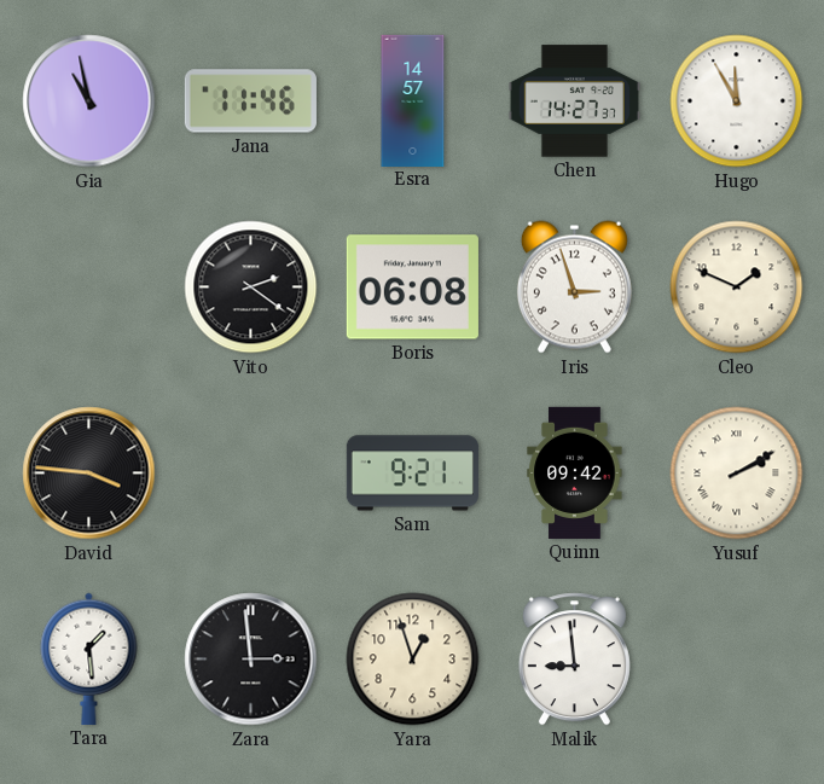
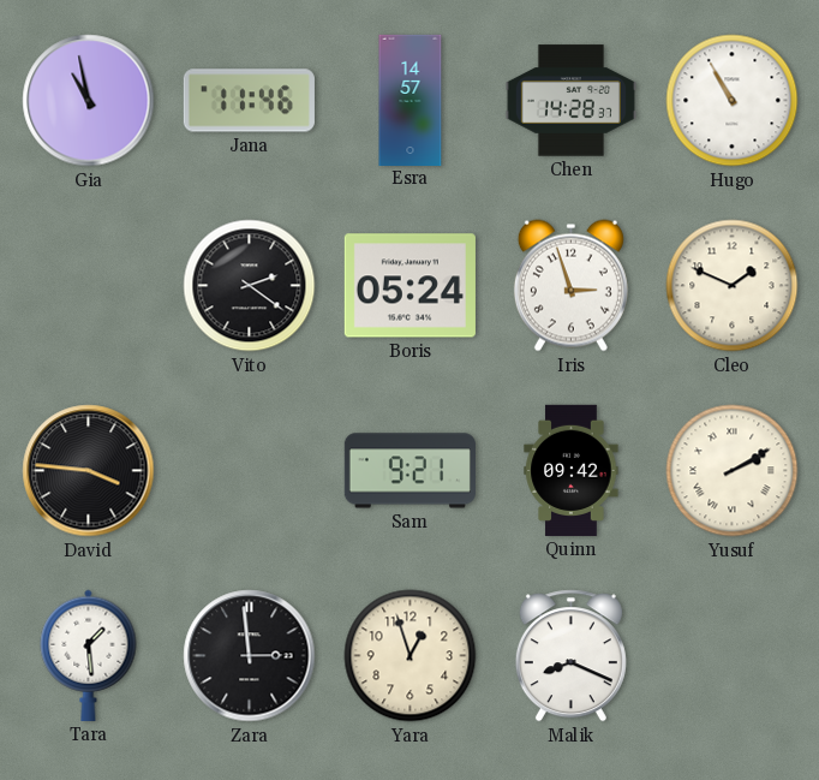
Chen: 14:27 -> 14:28
Hugo: 11:55 -> 10:55
Boris: 06:08 -> 05:24
Malik: 8:59 -> 8:19
